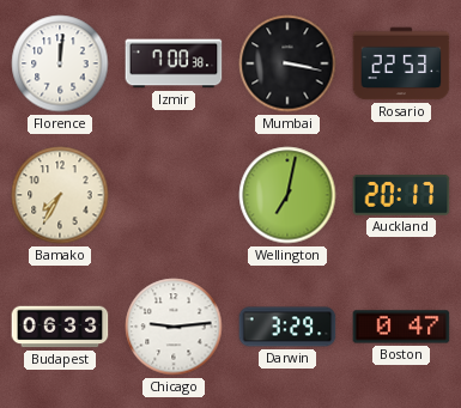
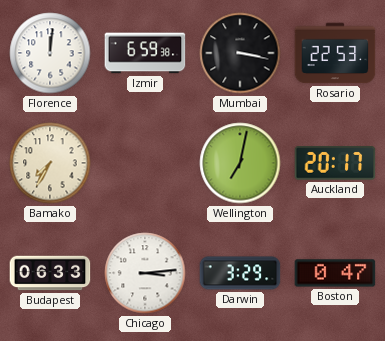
Izmir: 7:00 -> 6:59
Chicago: 9:14 -> 3:14
